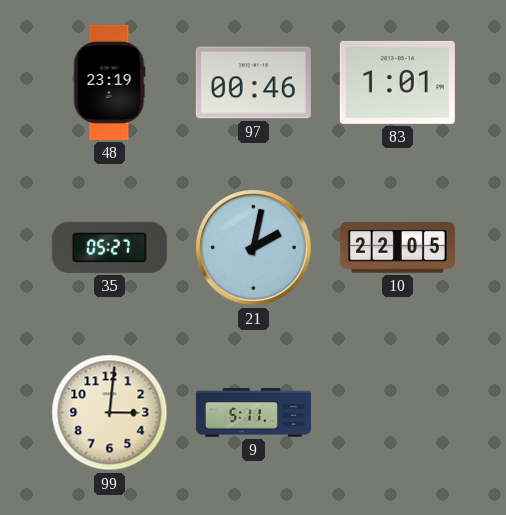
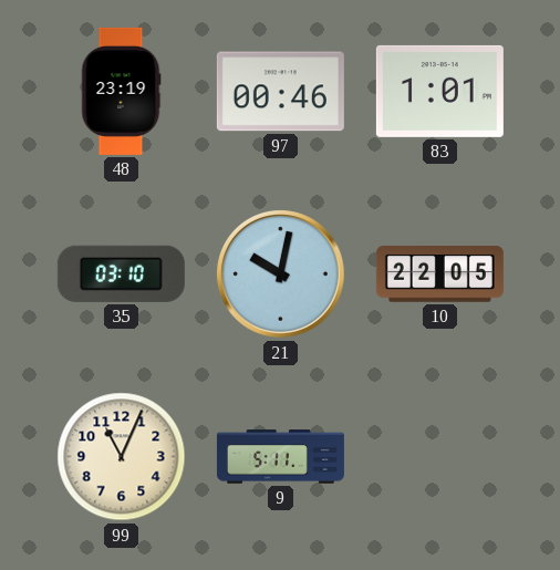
35: 05:27 -> 03:10
21: 2:02 -> 10:02
99: 3:01 -> 11:04
